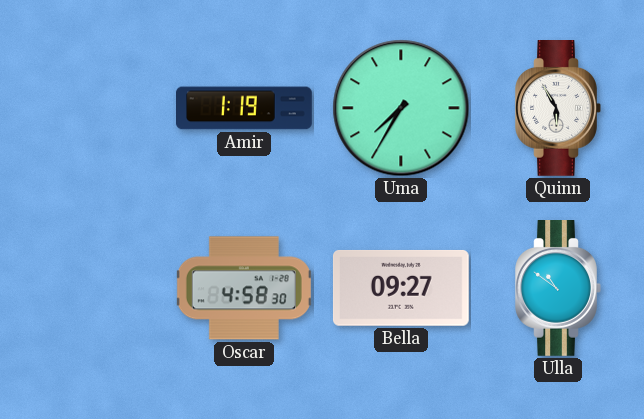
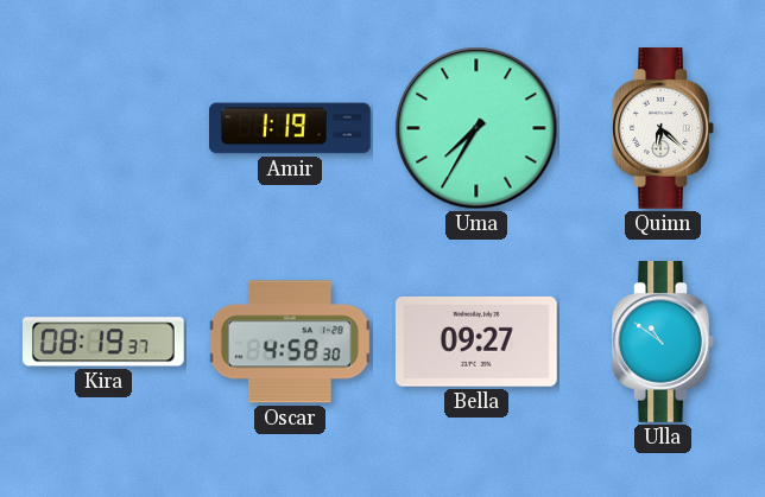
Quinn: 5:55 -> 6:22
Kira: none -> 08:19
